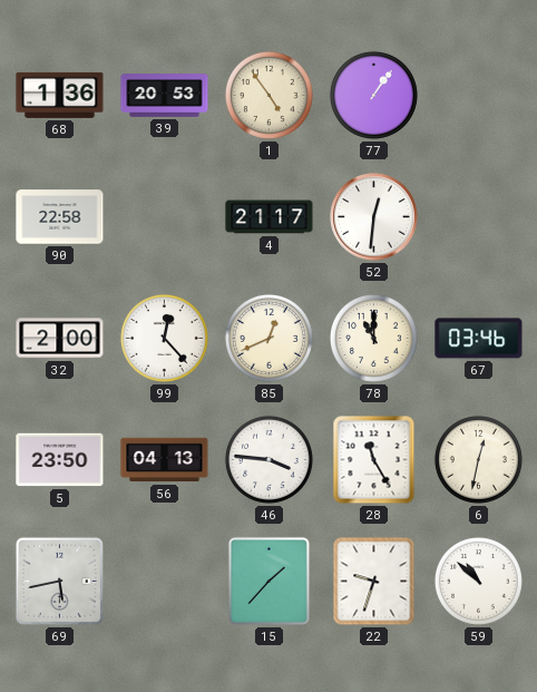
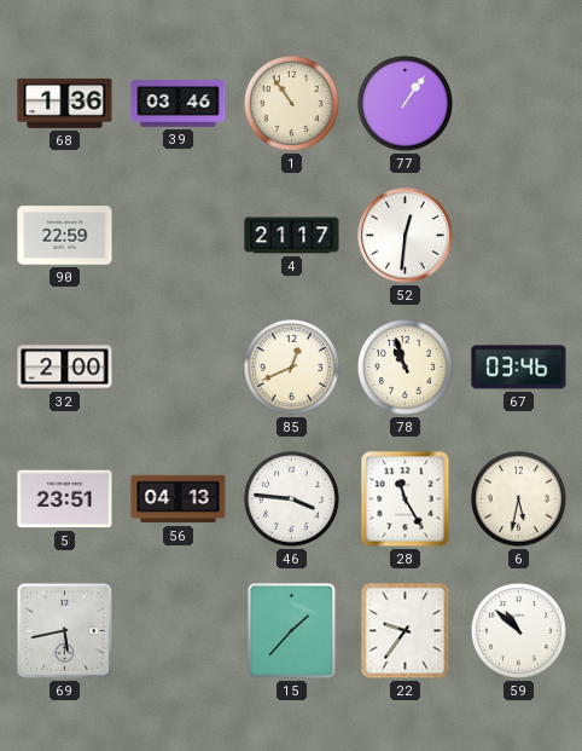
39: 20:53 -> 03:46
1: 4:54 -> 10:54
90: 22:58 -> 22:59
99: 12:23 -> none
78: 11:00 -> 10:57
5: 23:50 -> 23:51
6: 12:32 -> 5:32
22: 9:33 -> 9:36
